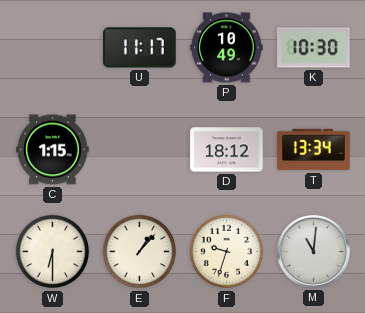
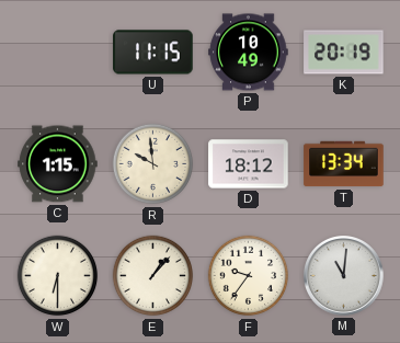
U: 11:17 -> 11:15
K: 10:30 -> 20:19
R: none -> 9:59
F: 9:33 -> 9:36
